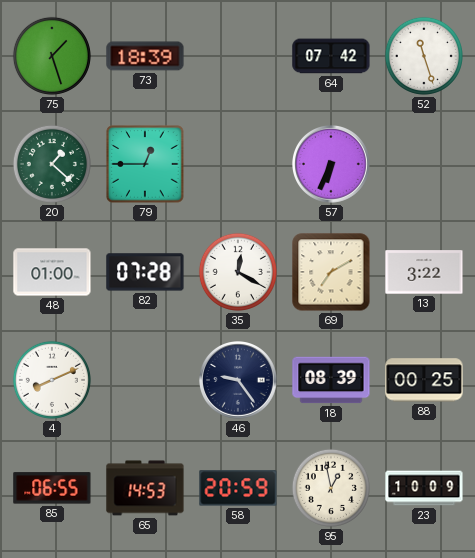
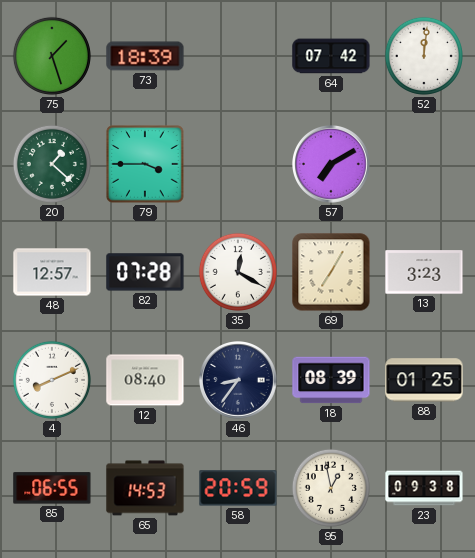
52: 11:27 -> 12:01
79: 12:45 -> 3:45
57: 6:34 -> 7:10
48: 01:00 -> 12:57
69: 7:10 -> 7:05
13: 3:22 -> 3:23
12: none -> 08:40
46: 9:24 -> 8:36
88: 00:25 -> 01:25
23: 10:09 -> 09:38
